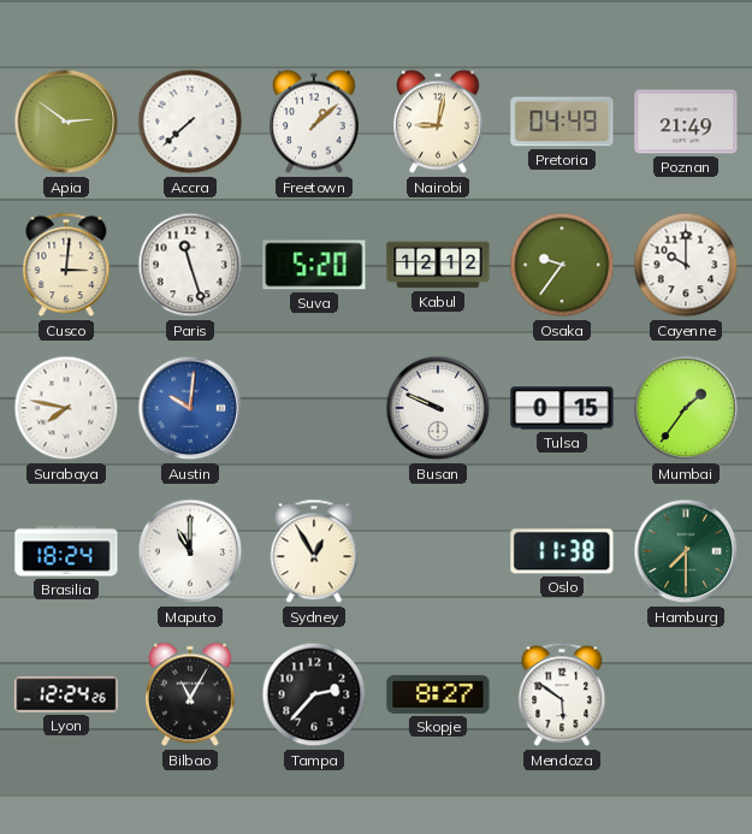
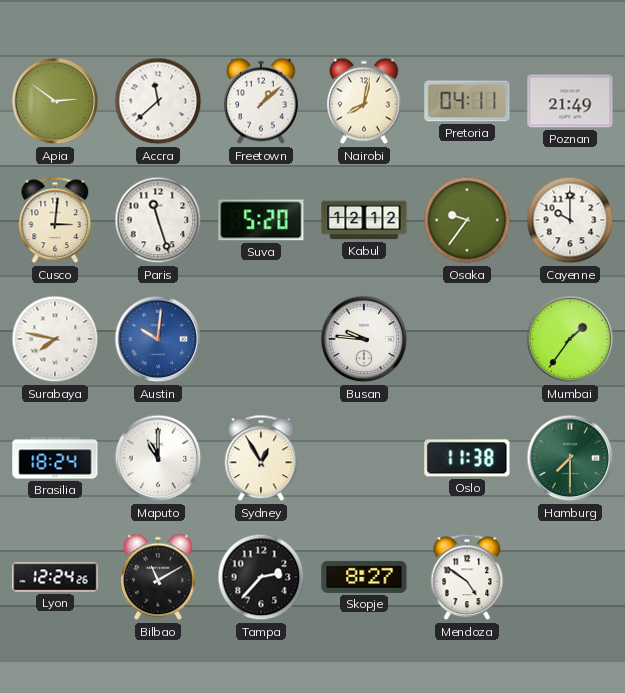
Accra: 7:38 -> 11:38
Nairobi: 9:02 -> 8:02
Pretoria: 04:49 -> 04:11
Busan: 9:49 -> 9:46
Tulsa: 0:15 -> none
Bilbao: 11:05 -> 11:10
Mendoza: 5:51 -> 4:51
